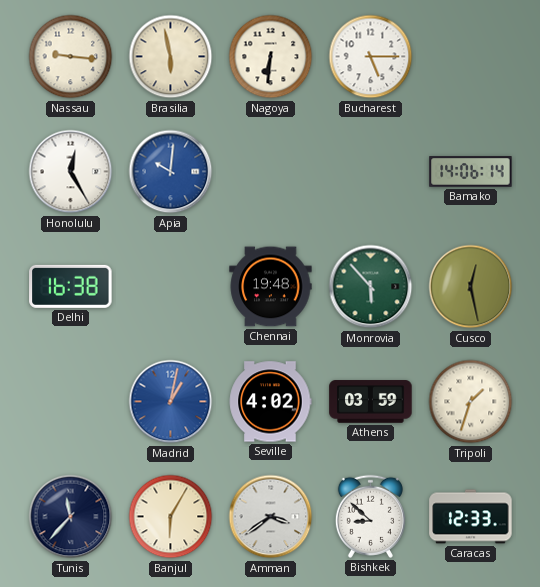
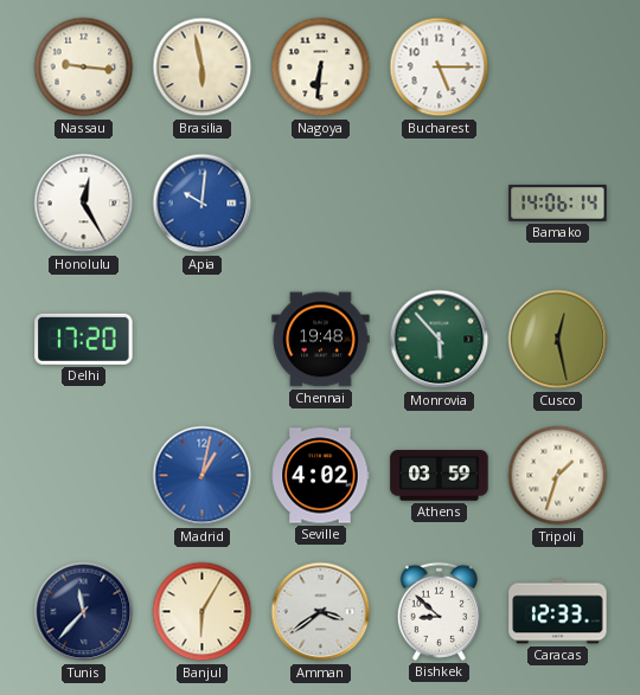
Delhi: 16:38 -> 17:20
